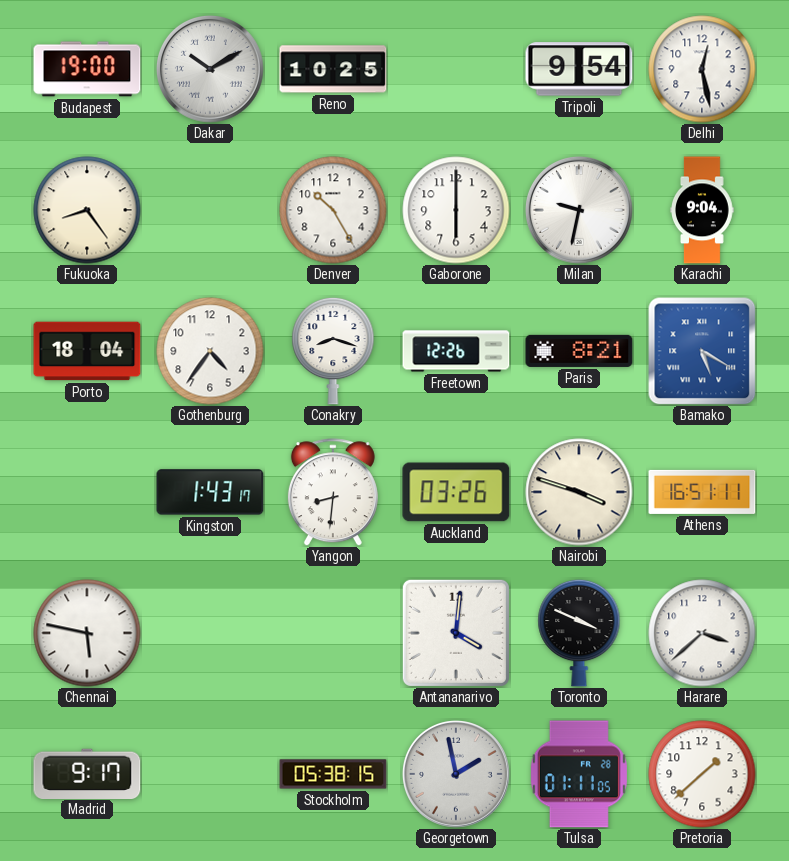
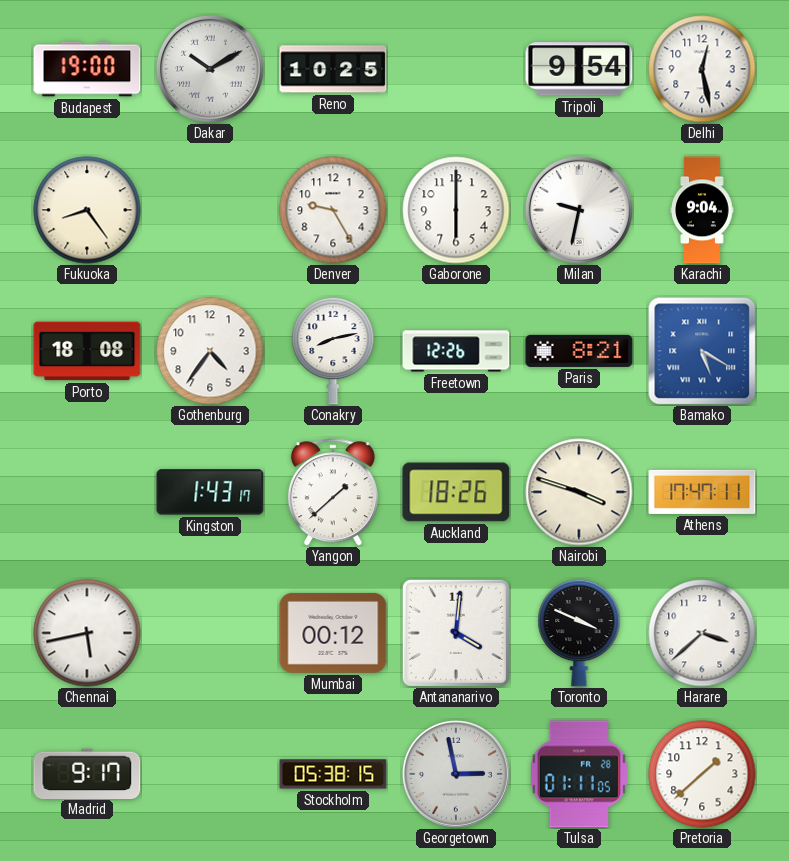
Denver: 10:25 -> 9:25
Porto: 18:04 -> 18:08
Conakry: 8:18 -> 8:13
Yangon: 8:31 -> 1:38
Auckland: 03:26 -> 18:26
Athens: 16:51 -> 17:47
Chennai: 5:47 -> 5:43
Mumbai: none -> 00:12
Georgetown: 1:58 -> 2:58
